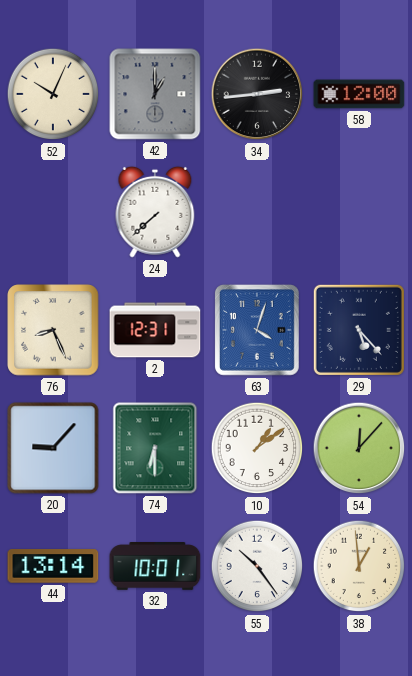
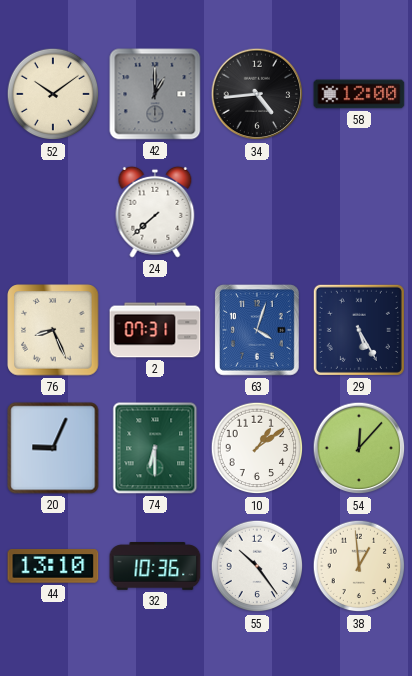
52: 10:04 -> 10:09
34: 2:44 -> 4:44
2: 12:31 -> 07:31
29: 5:23 -> 5:25
20: 9:07 -> 9:04
44: 13:14 -> 13:10
32: 10:01 -> 10:36
